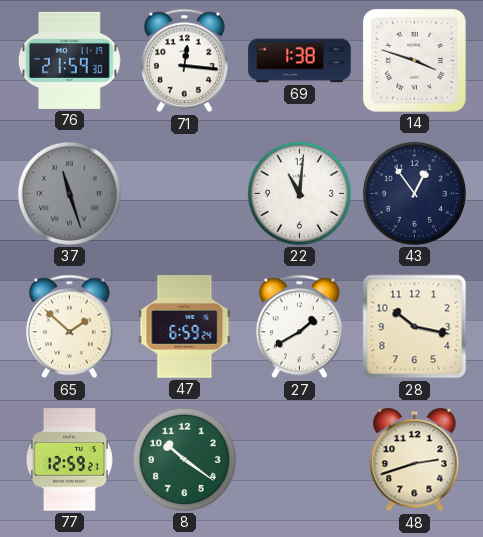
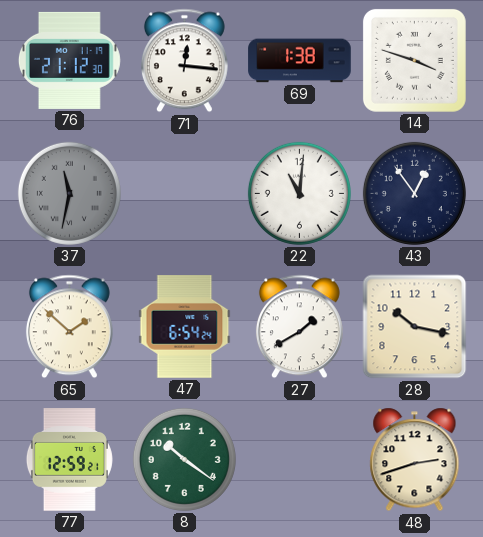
76: 21:59 -> 21:12
37: 11:27 -> 11:32
47: 6:59 -> 6:54
